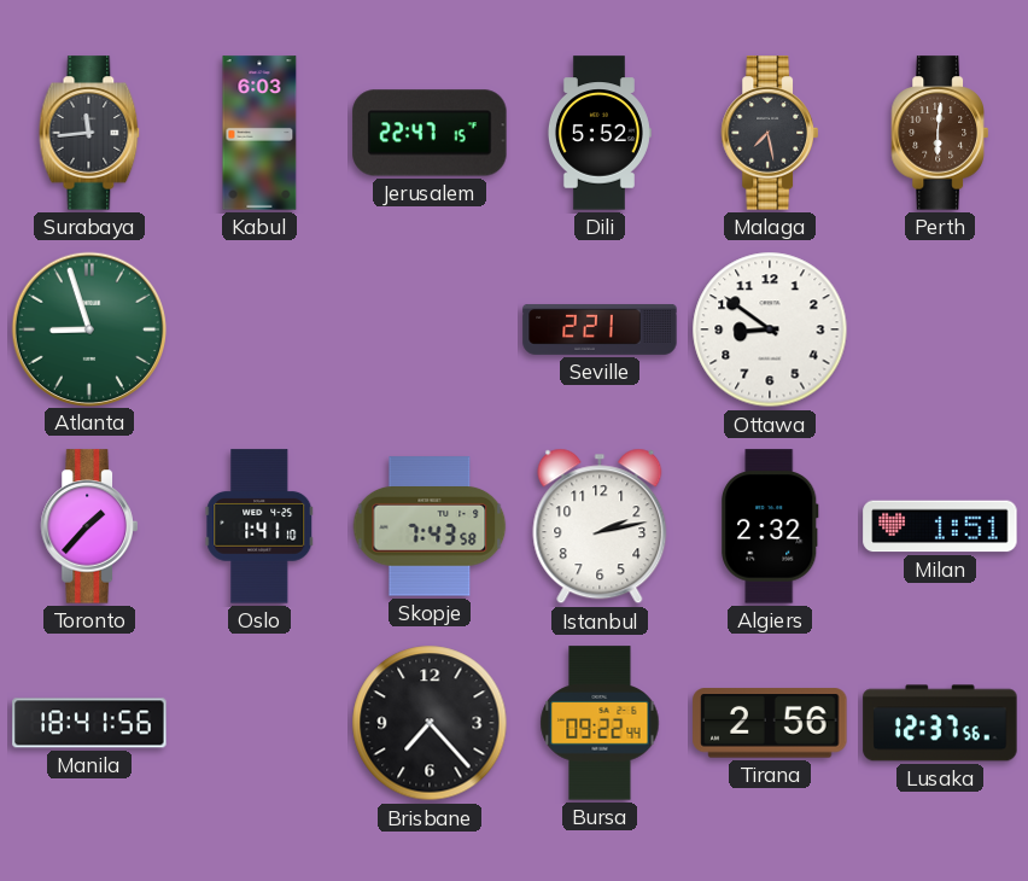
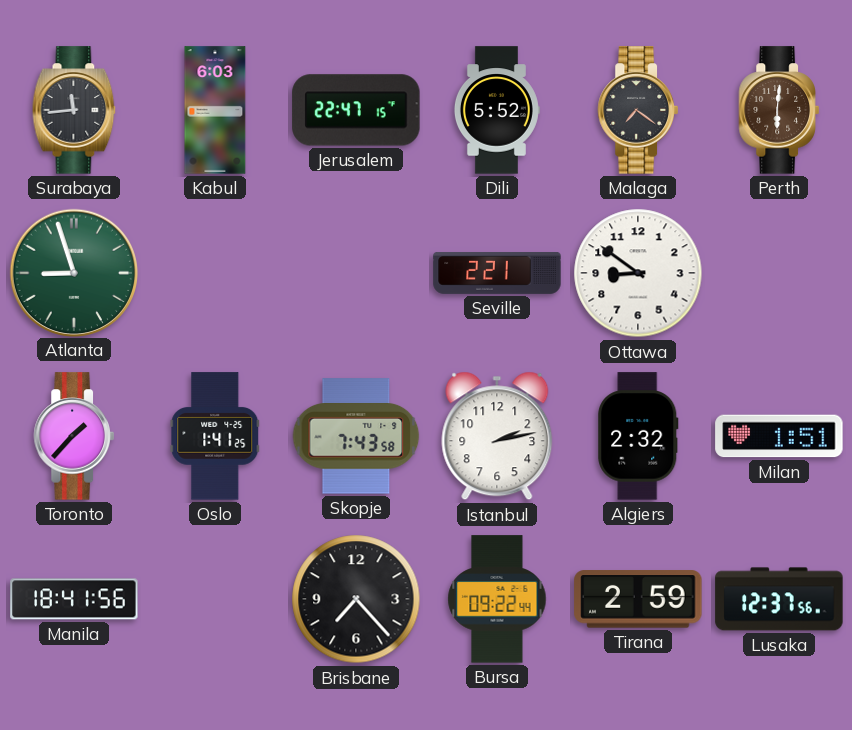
Malaga: 7:28 -> 7:21
Oslo: 1:41:10 -> 1:41:25
Tirana: 2:56 -> 2:59
